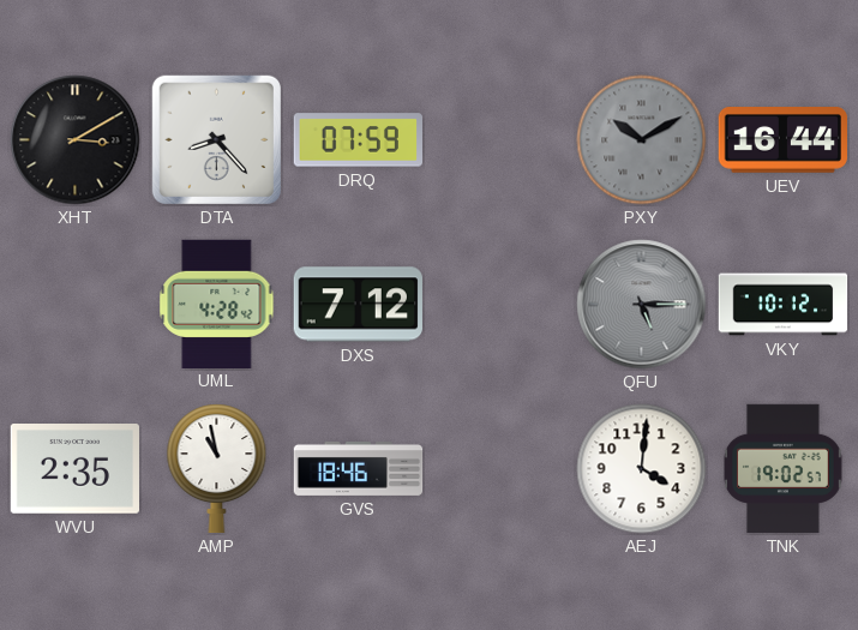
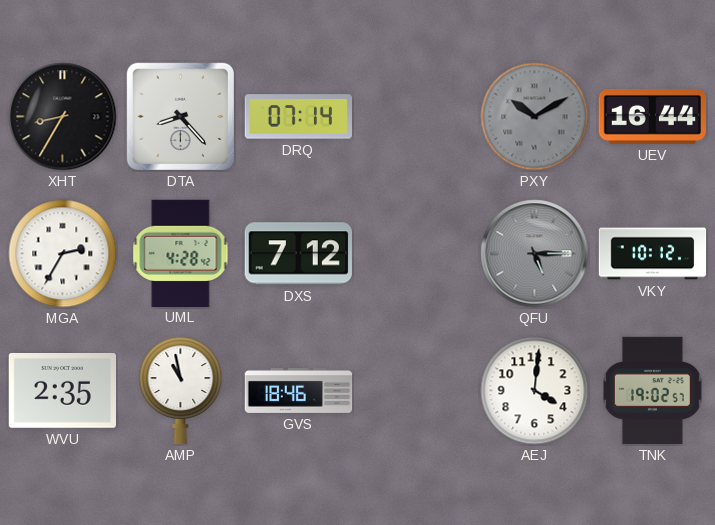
XHT: 3:10 -> 8:35
DRQ: 07:59 -> 07:14
MGA: none -> 2:35
